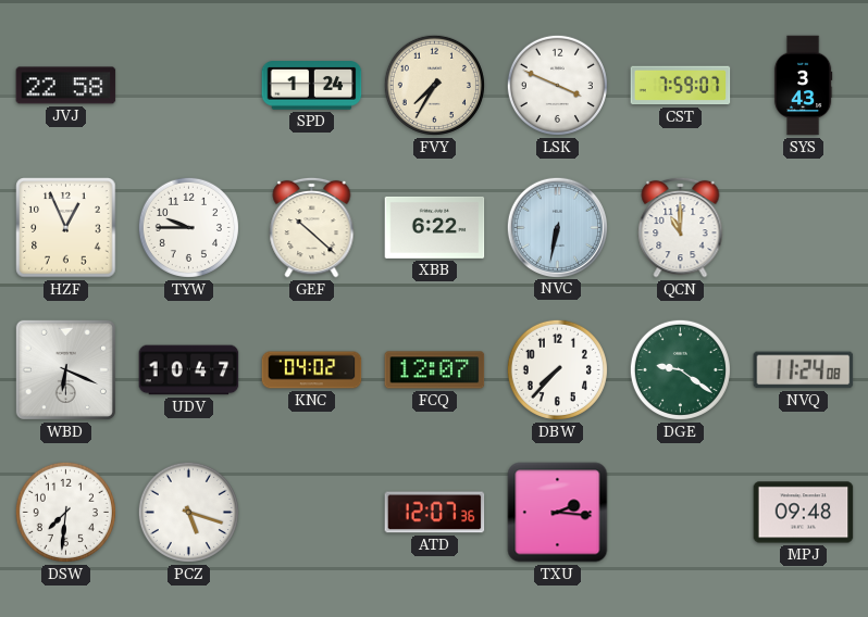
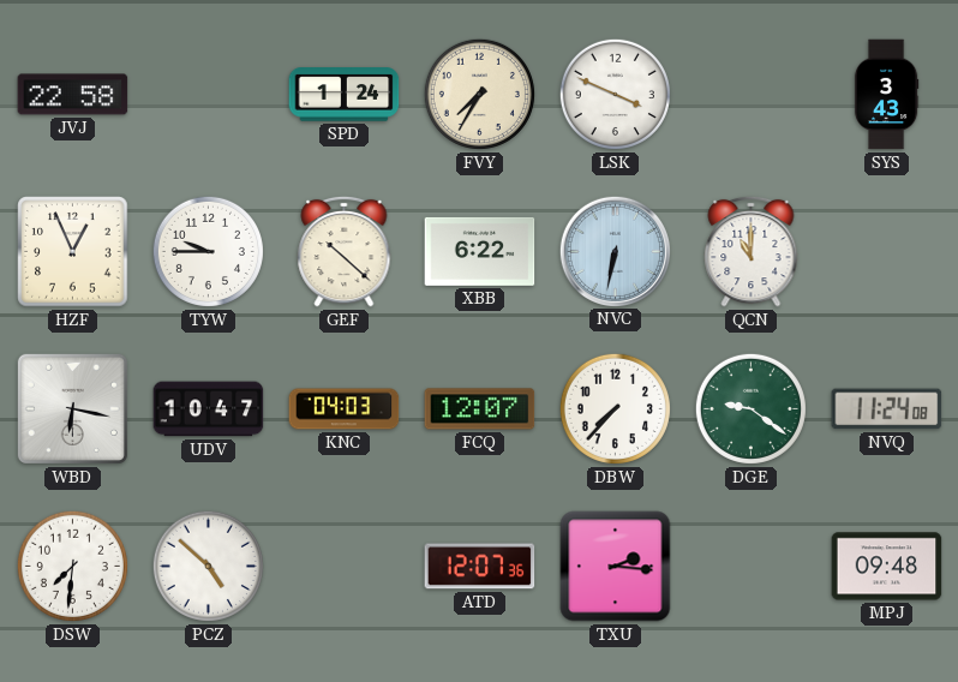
CST: 7:59 -> none
WBD: 6:19 -> 6:17
KNC: 04:02 -> 04:03
PCZ: 5:18 -> 4:52
